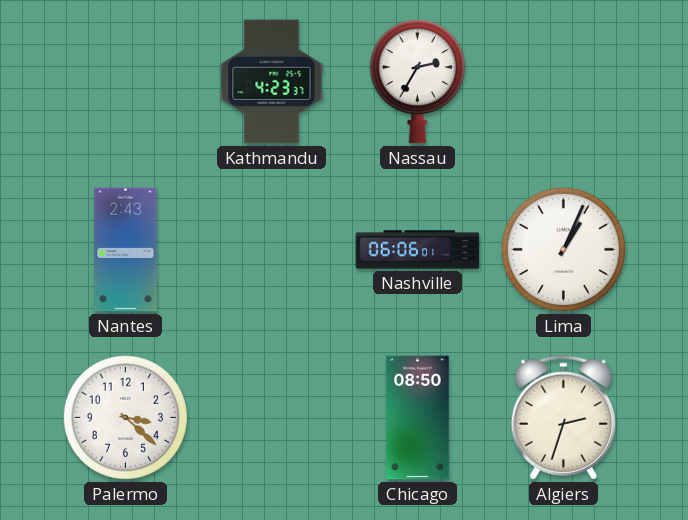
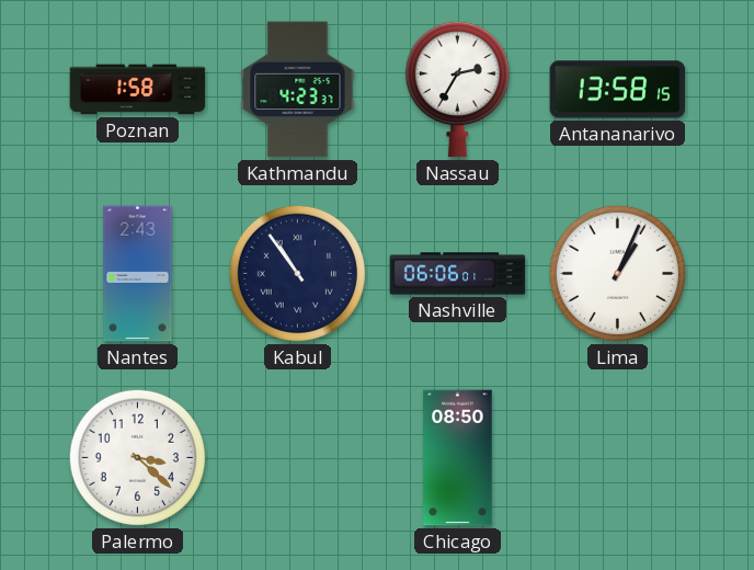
Poznan: none -> 1:58
Antananarivo: none -> 13:58
Kabul: none -> 10:54
Algiers: 2:33 -> none
